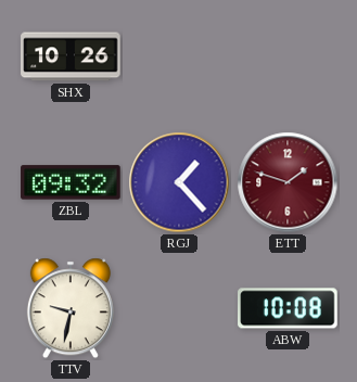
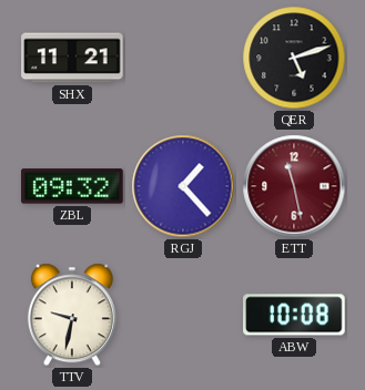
SHX: 10:26 -> 11:21
QER: none -> 5:12
ETT: 1:48 -> 11:28
